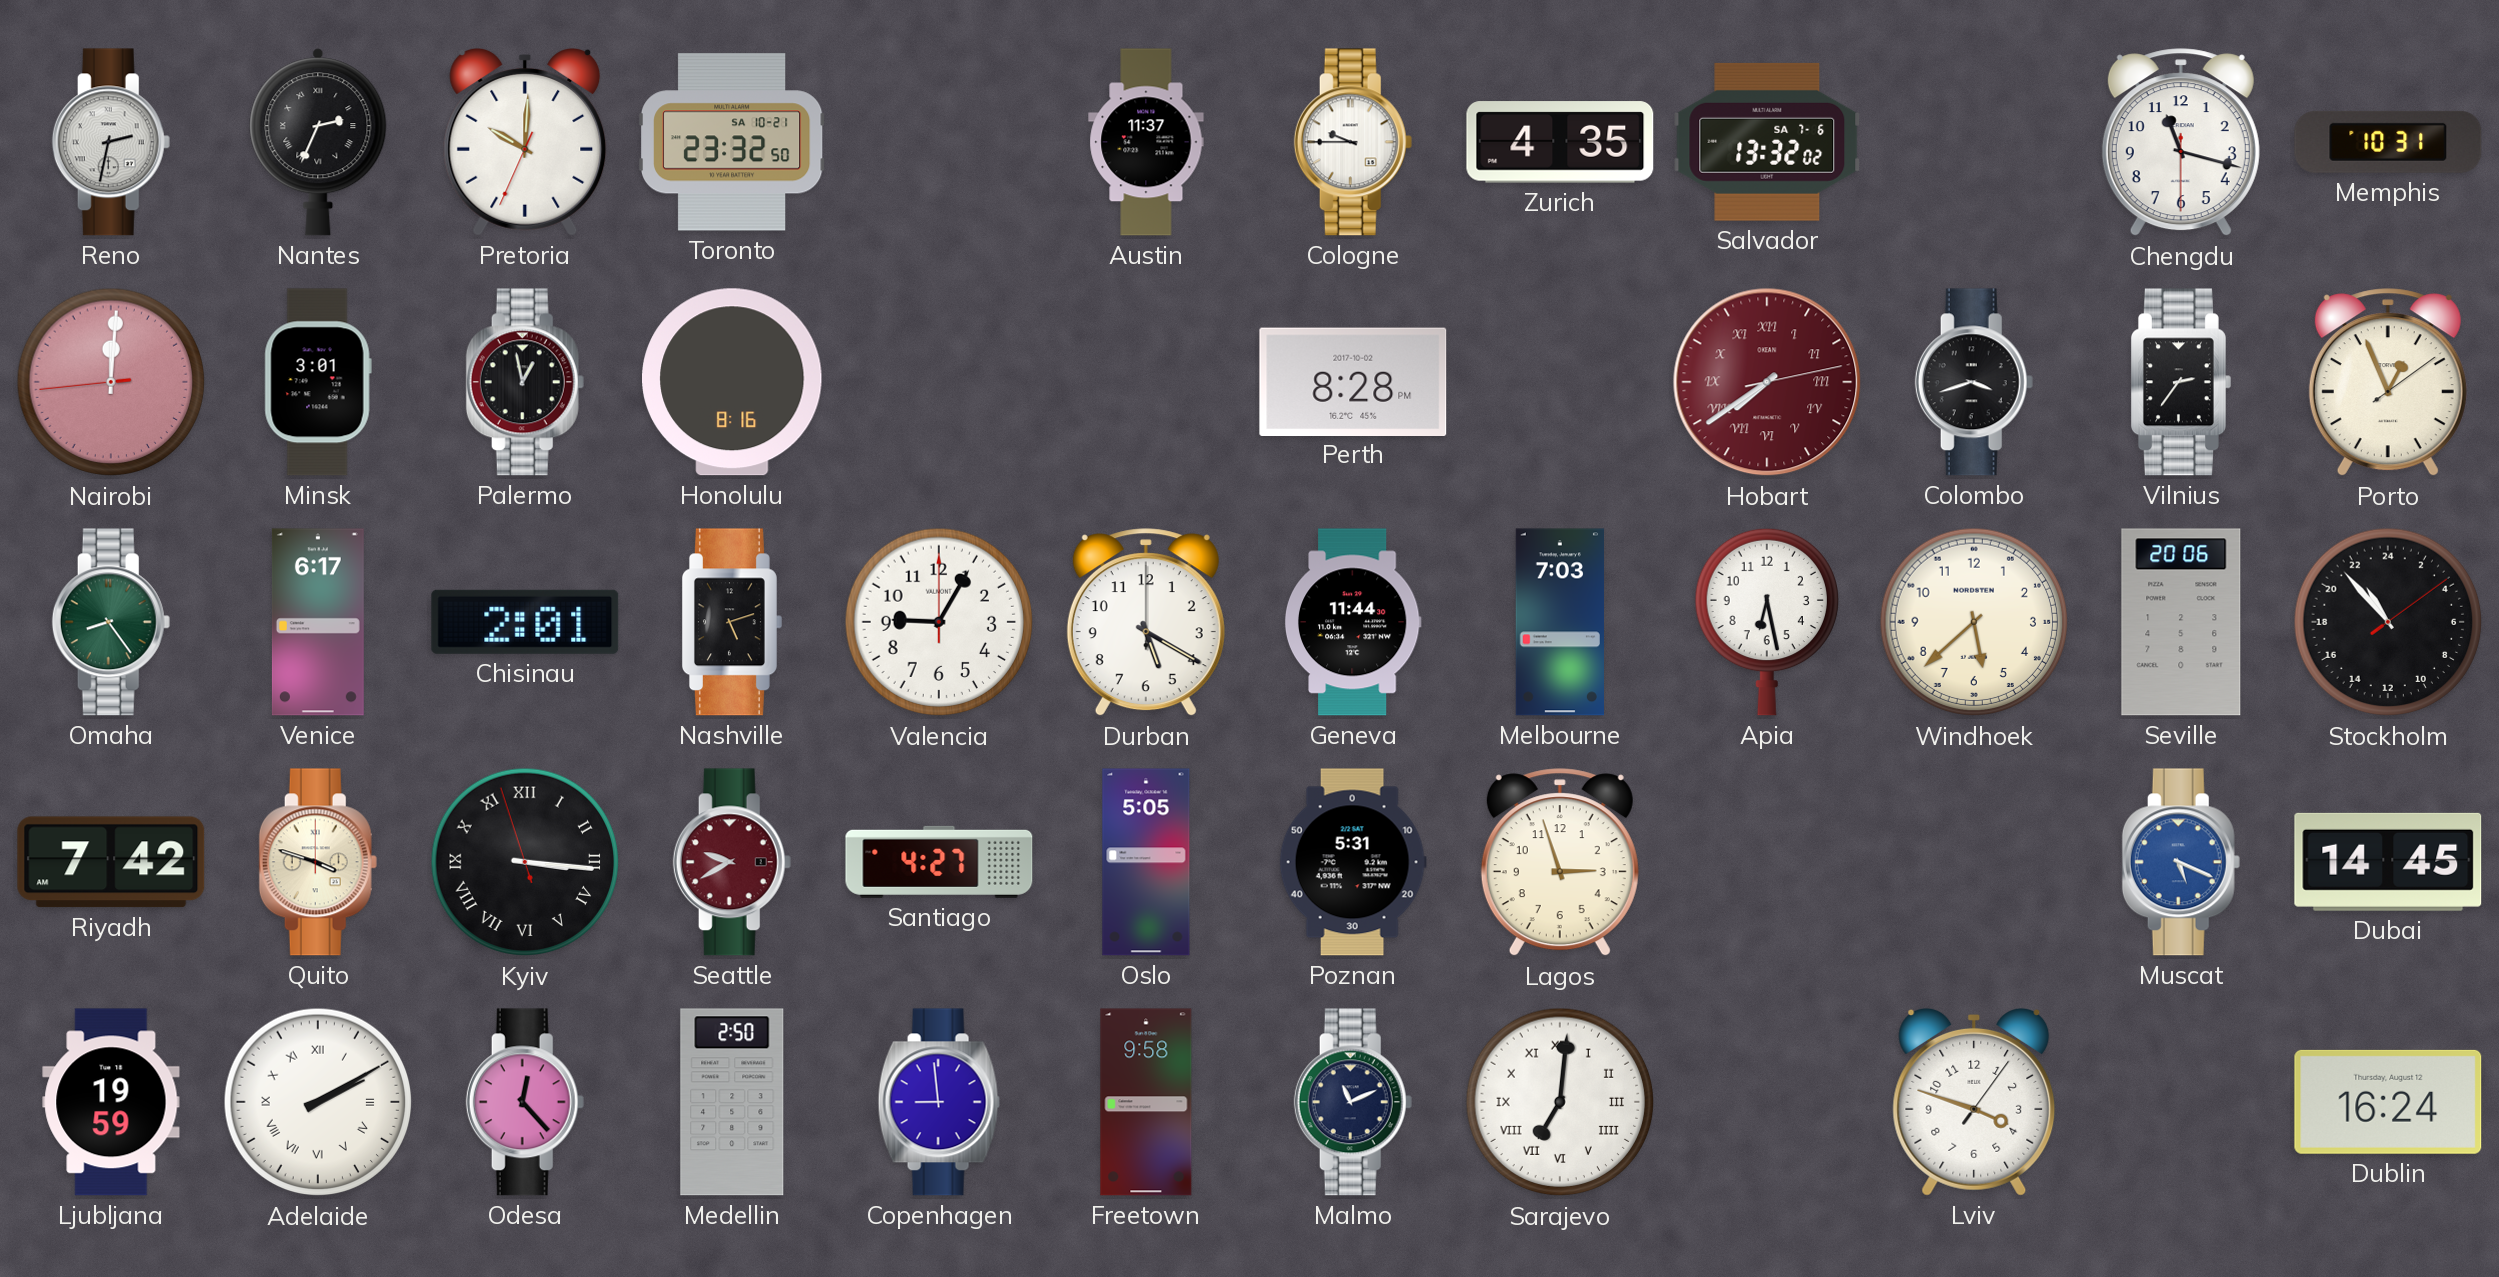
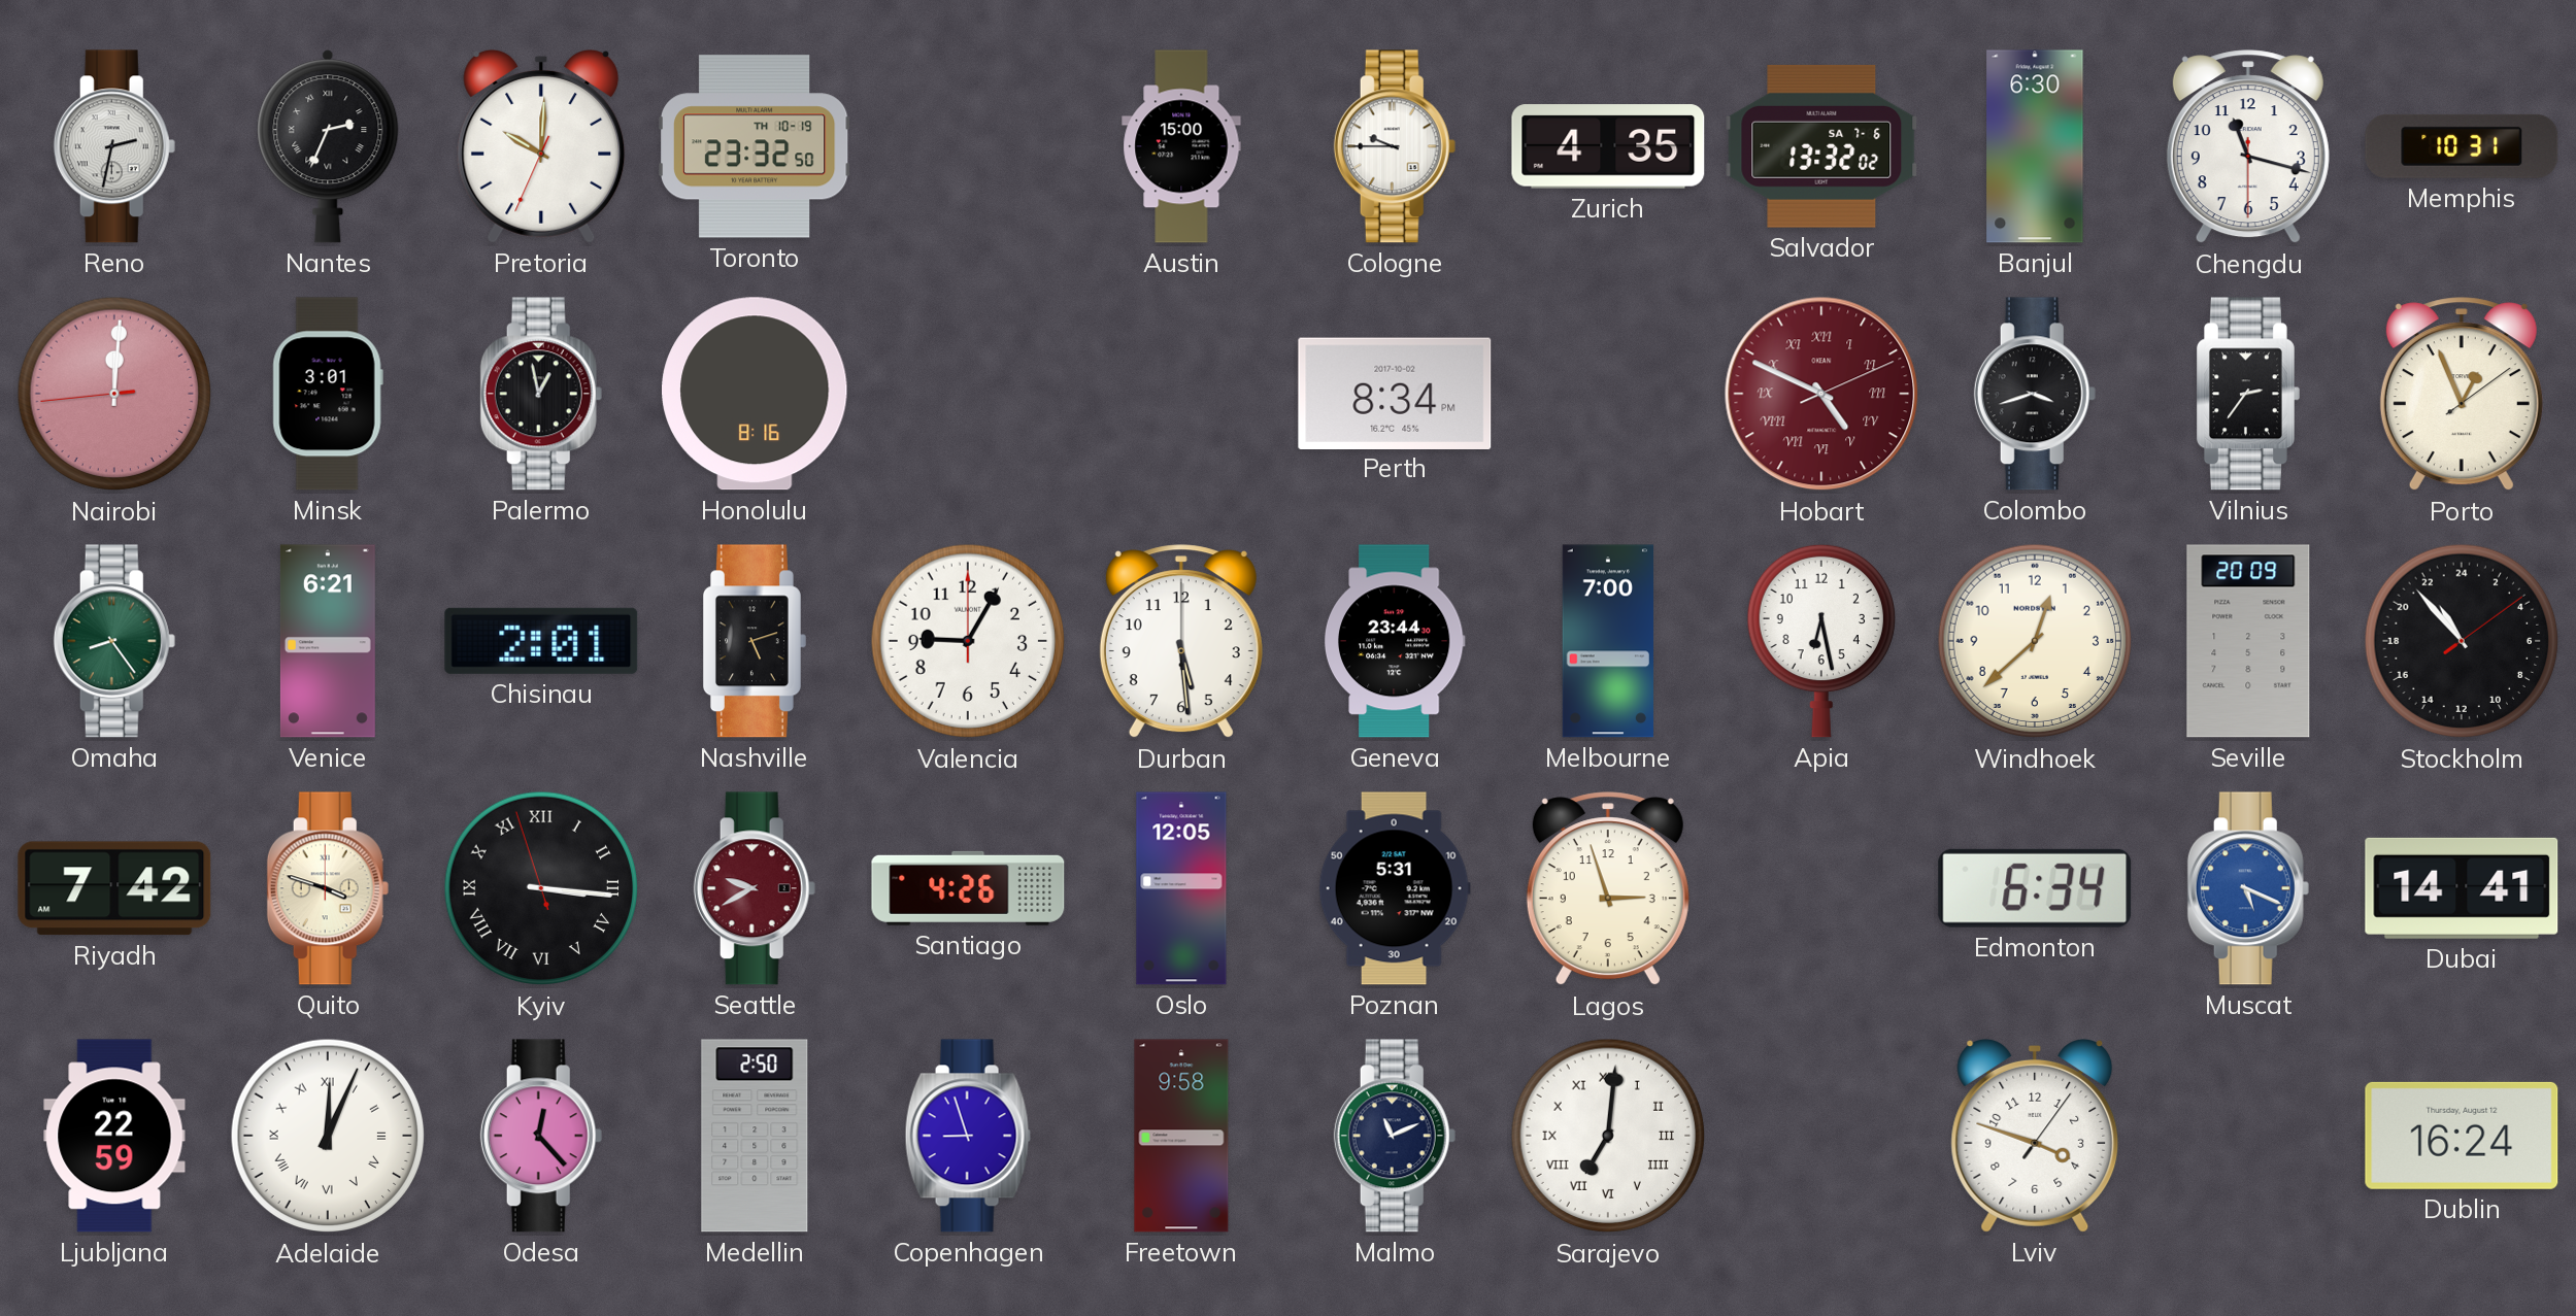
Toronto date: SA 10-21 -> TH 10-19
Austin: 11:37 -> 15:00
Banjul: none -> 6:30
Perth: 8:28 -> 8:34
Hobart: 7:39 -> 4:49
Venice: 6:17 -> 6:21
Durban: 5:20 -> 5:29
Geneva: 11:44 -> 23:44
Melbourne: 7:03 -> 7:00
Windhoek: 5:38 -> 12:38
Seville: 20:06 -> 20:09
Santiago: 4:27 -> 4:26
Oslo: 5:05 -> 12:05
Edmonton: none -> 6:34
Dubai: 14:45 -> 14:41
Ljubljana: 19:59 -> 22:59
Adelaide: 2:10 -> 12:04
Copenhagen: 8:59 -> 8:57
